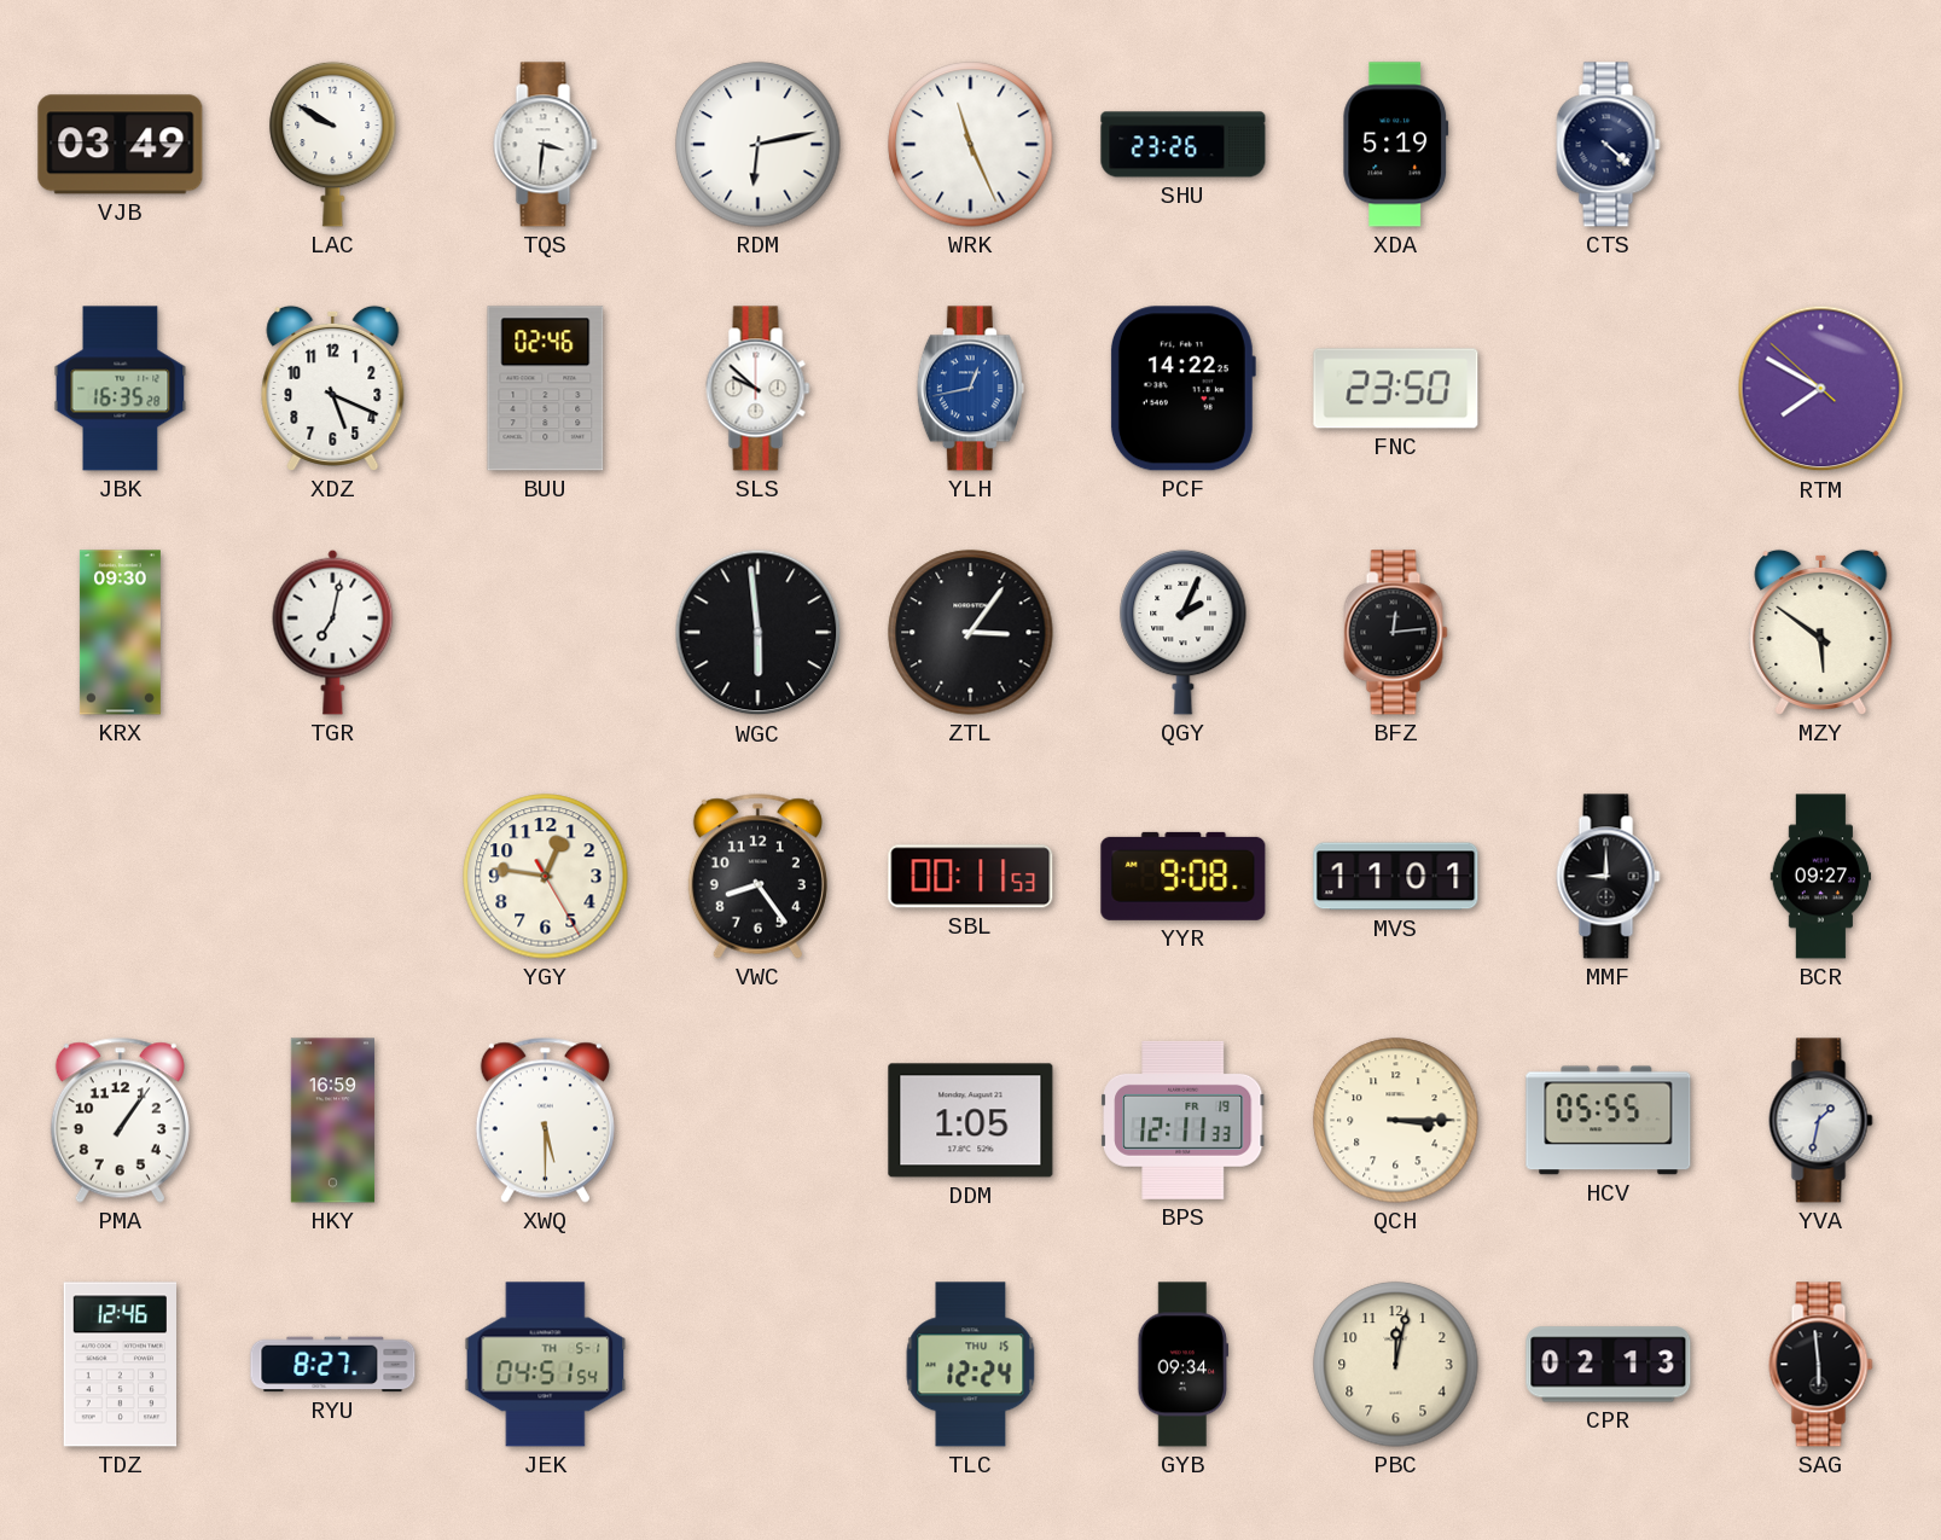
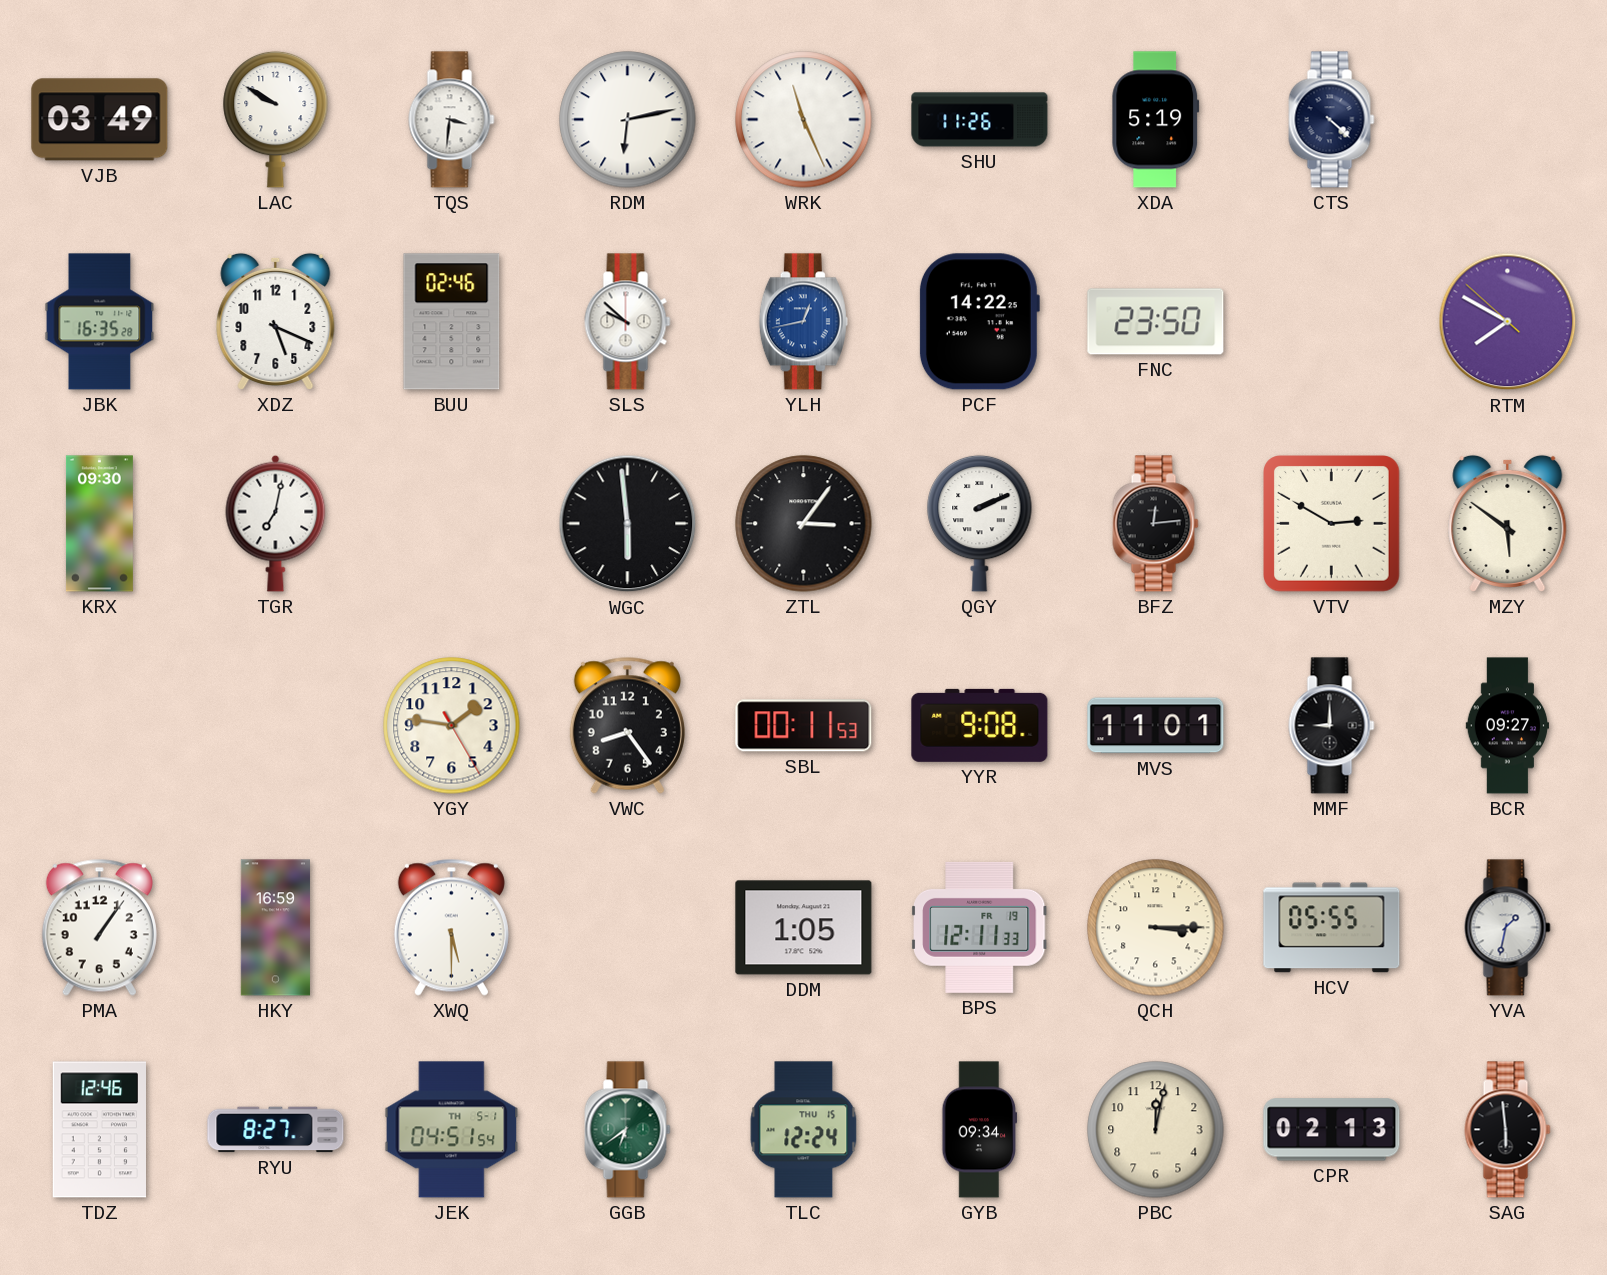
SHU: 23:26 -> 11:26
QGY: 2:04 -> 2:11
VTV: none -> 2:50
YGY: 12:46 -> 1:46
GGB: none -> 6:39
